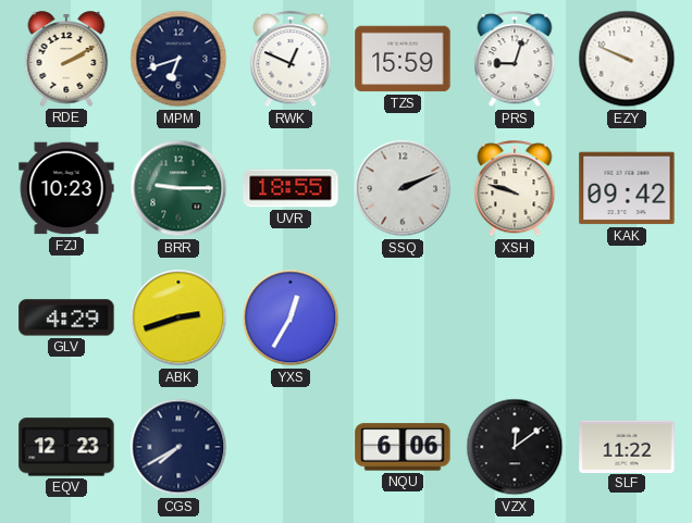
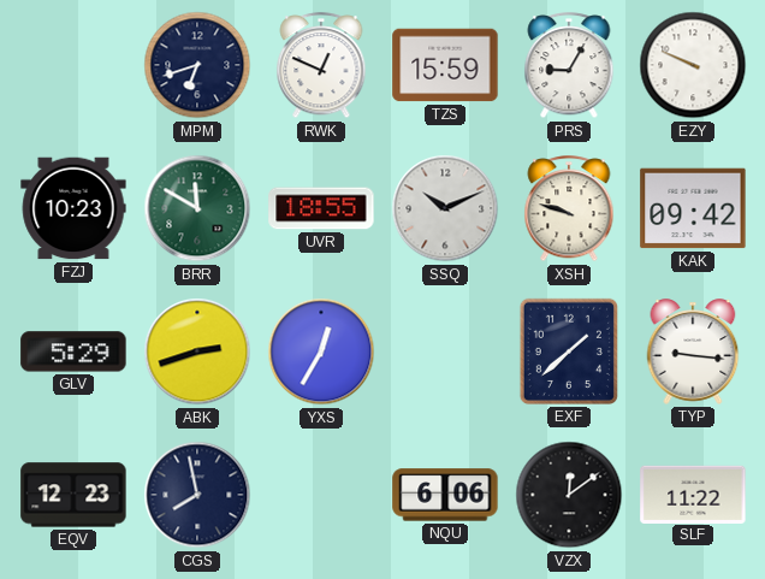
RDE: 2:10 -> none
PRS: 9:03 -> 9:05
BRR: 9:15 -> 11:50
SSQ: 2:11 -> 10:11
GLV: 4:29 -> 5:29
EXF: none -> 1:38
TYP: none -> 9:16
CGS: 7:40 -> 7:58
